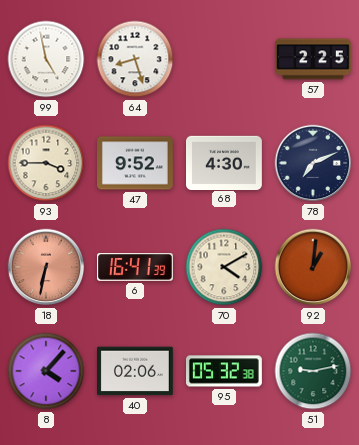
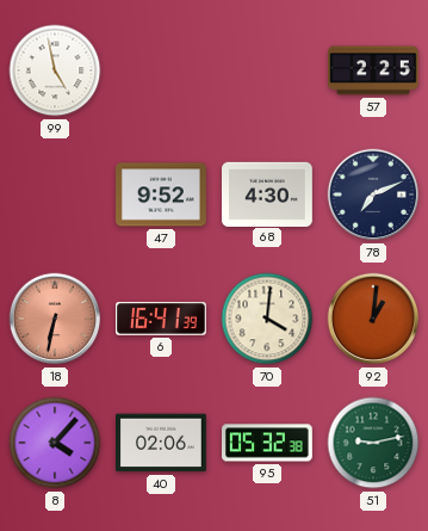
64: 8:27 -> none
93: 3:45 -> none
70: 4:10 -> 4:01
